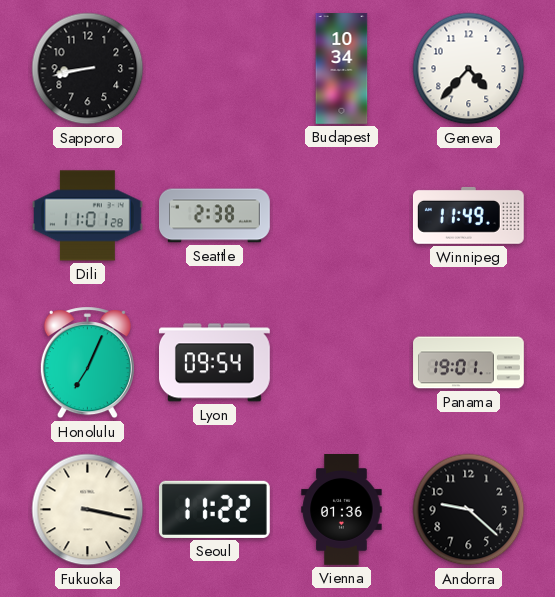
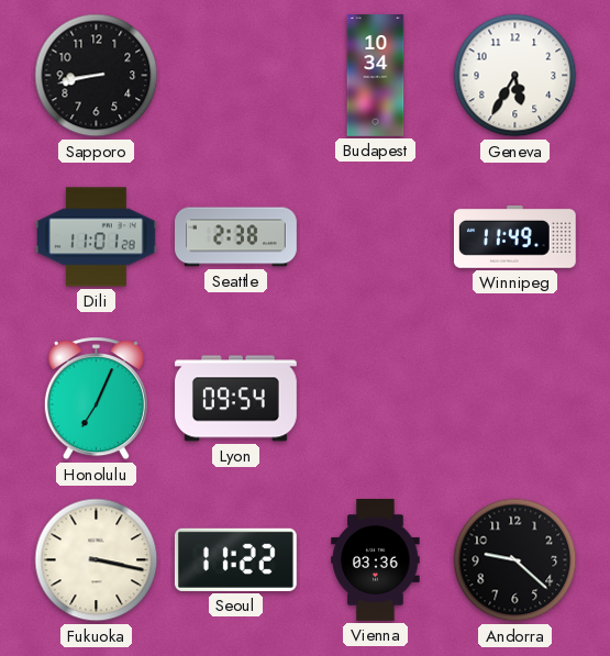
Geneva: 4:37 -> 5:35
Panama: 19:01 -> none
Vienna: 01:36 -> 03:36
